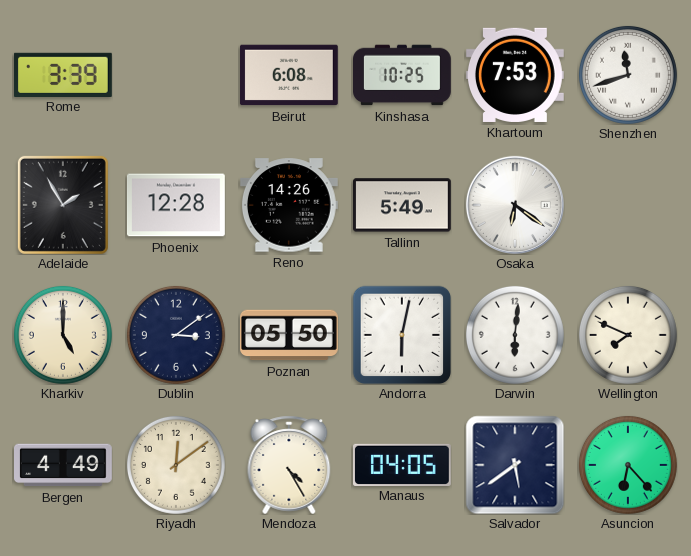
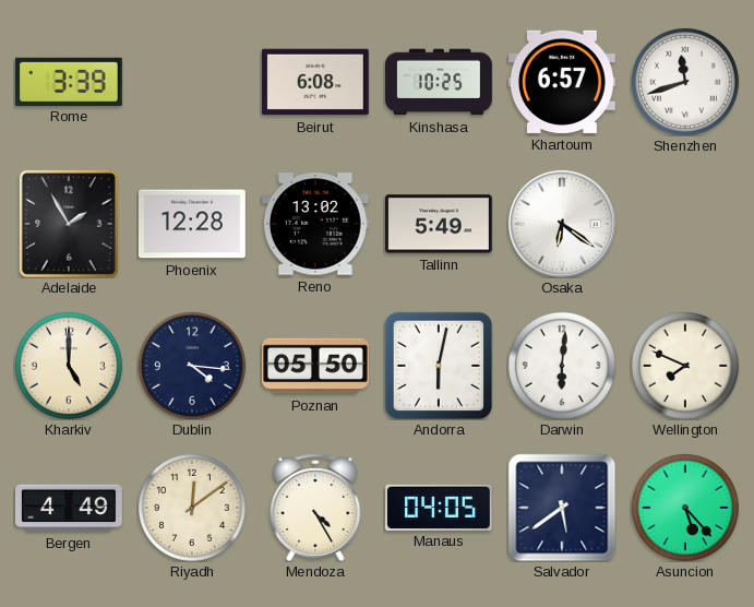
Khartoum: 7:53 -> 6:57
Reno: 14:26 -> 13:02
Dublin: 3:09 -> 4:16
Asuncion: 6:23 -> 5:23
